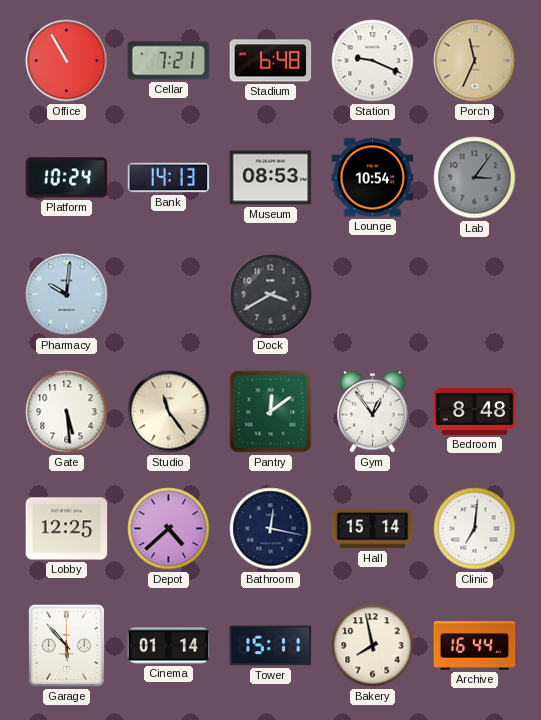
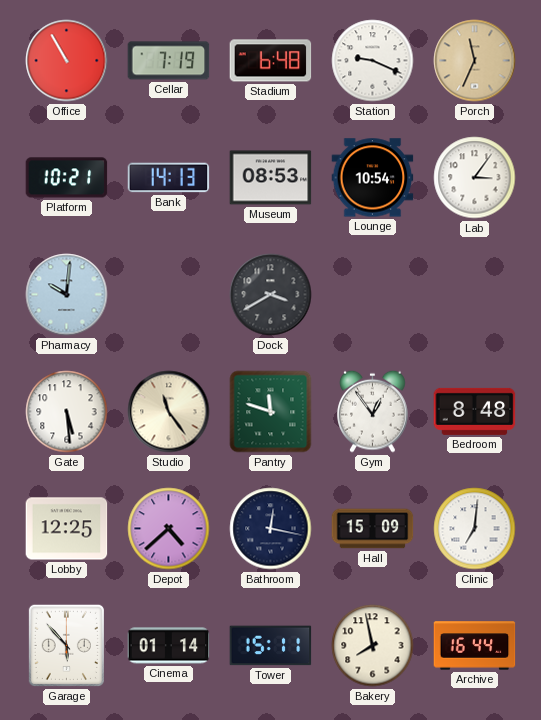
Cellar: 7:21 -> 7:19
Platform: 10:24 -> 10:21
Lab dial: grey -> white
Pantry: 12:09 -> 11:48
Hall: 15:14 -> 15:09
